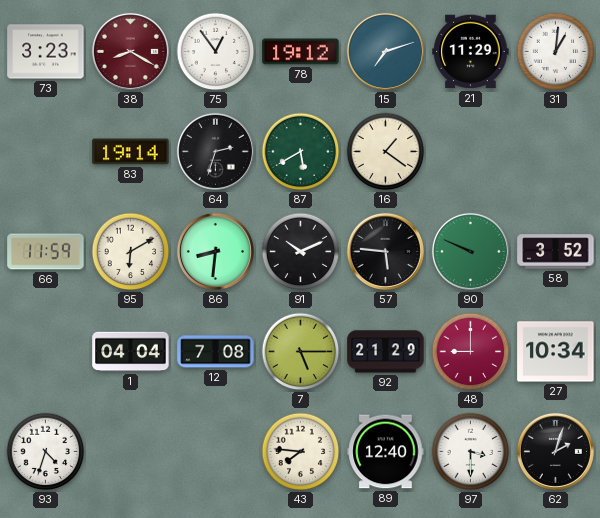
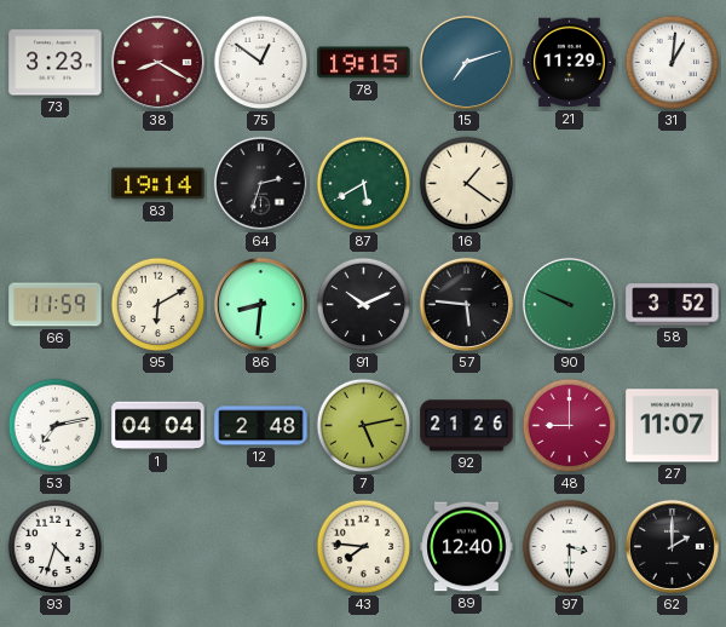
75: 12:54 -> 12:51
78: 19:12 -> 19:15
53: none -> 7:13
12: 7:08 -> 2:48
7: 5:15 -> 5:13
92: 21:29 -> 21:26
27: 10:34 -> 11:07
62: 2:03 -> 2:00
